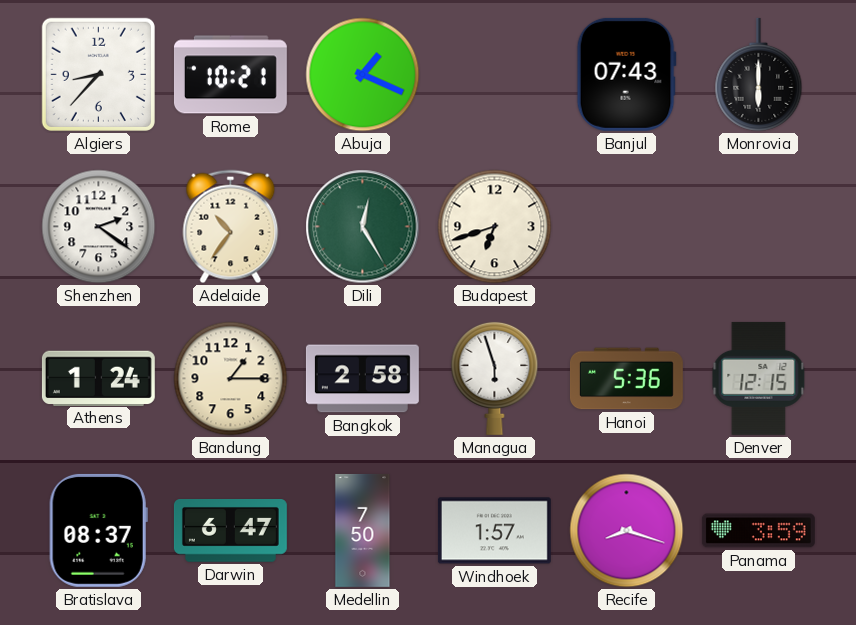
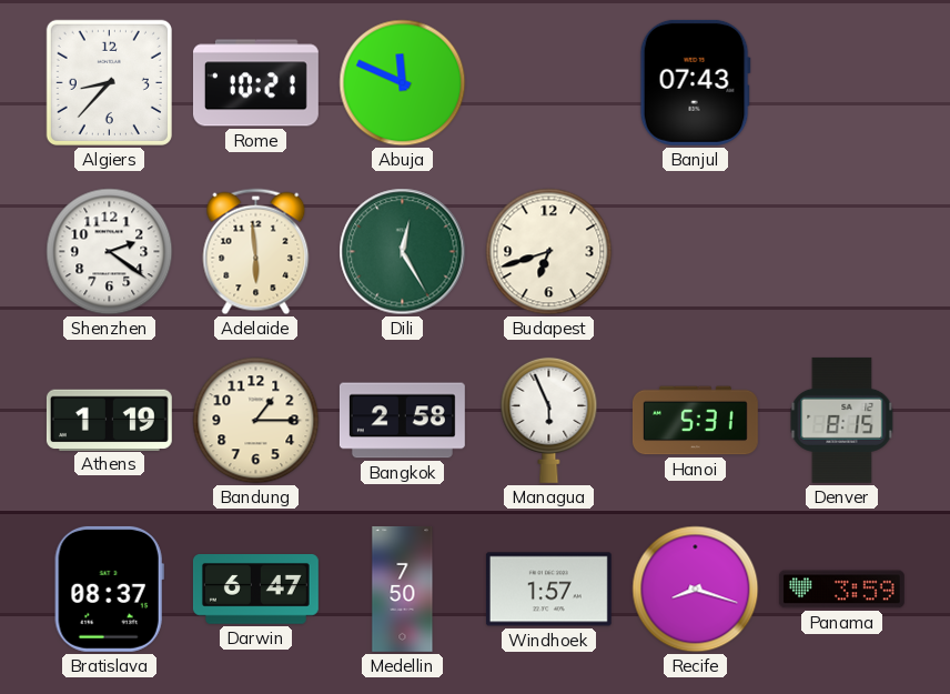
Abuja: 1:19 -> 11:49
Monrovia: 6:00 -> none
Adelaide: 10:36 -> 5:59
Athens: 1:24 -> 1:19
Managua: 5:57 -> 5:56
Hanoi: 5:36 -> 5:31
Denver: 12:15 -> 8:15
